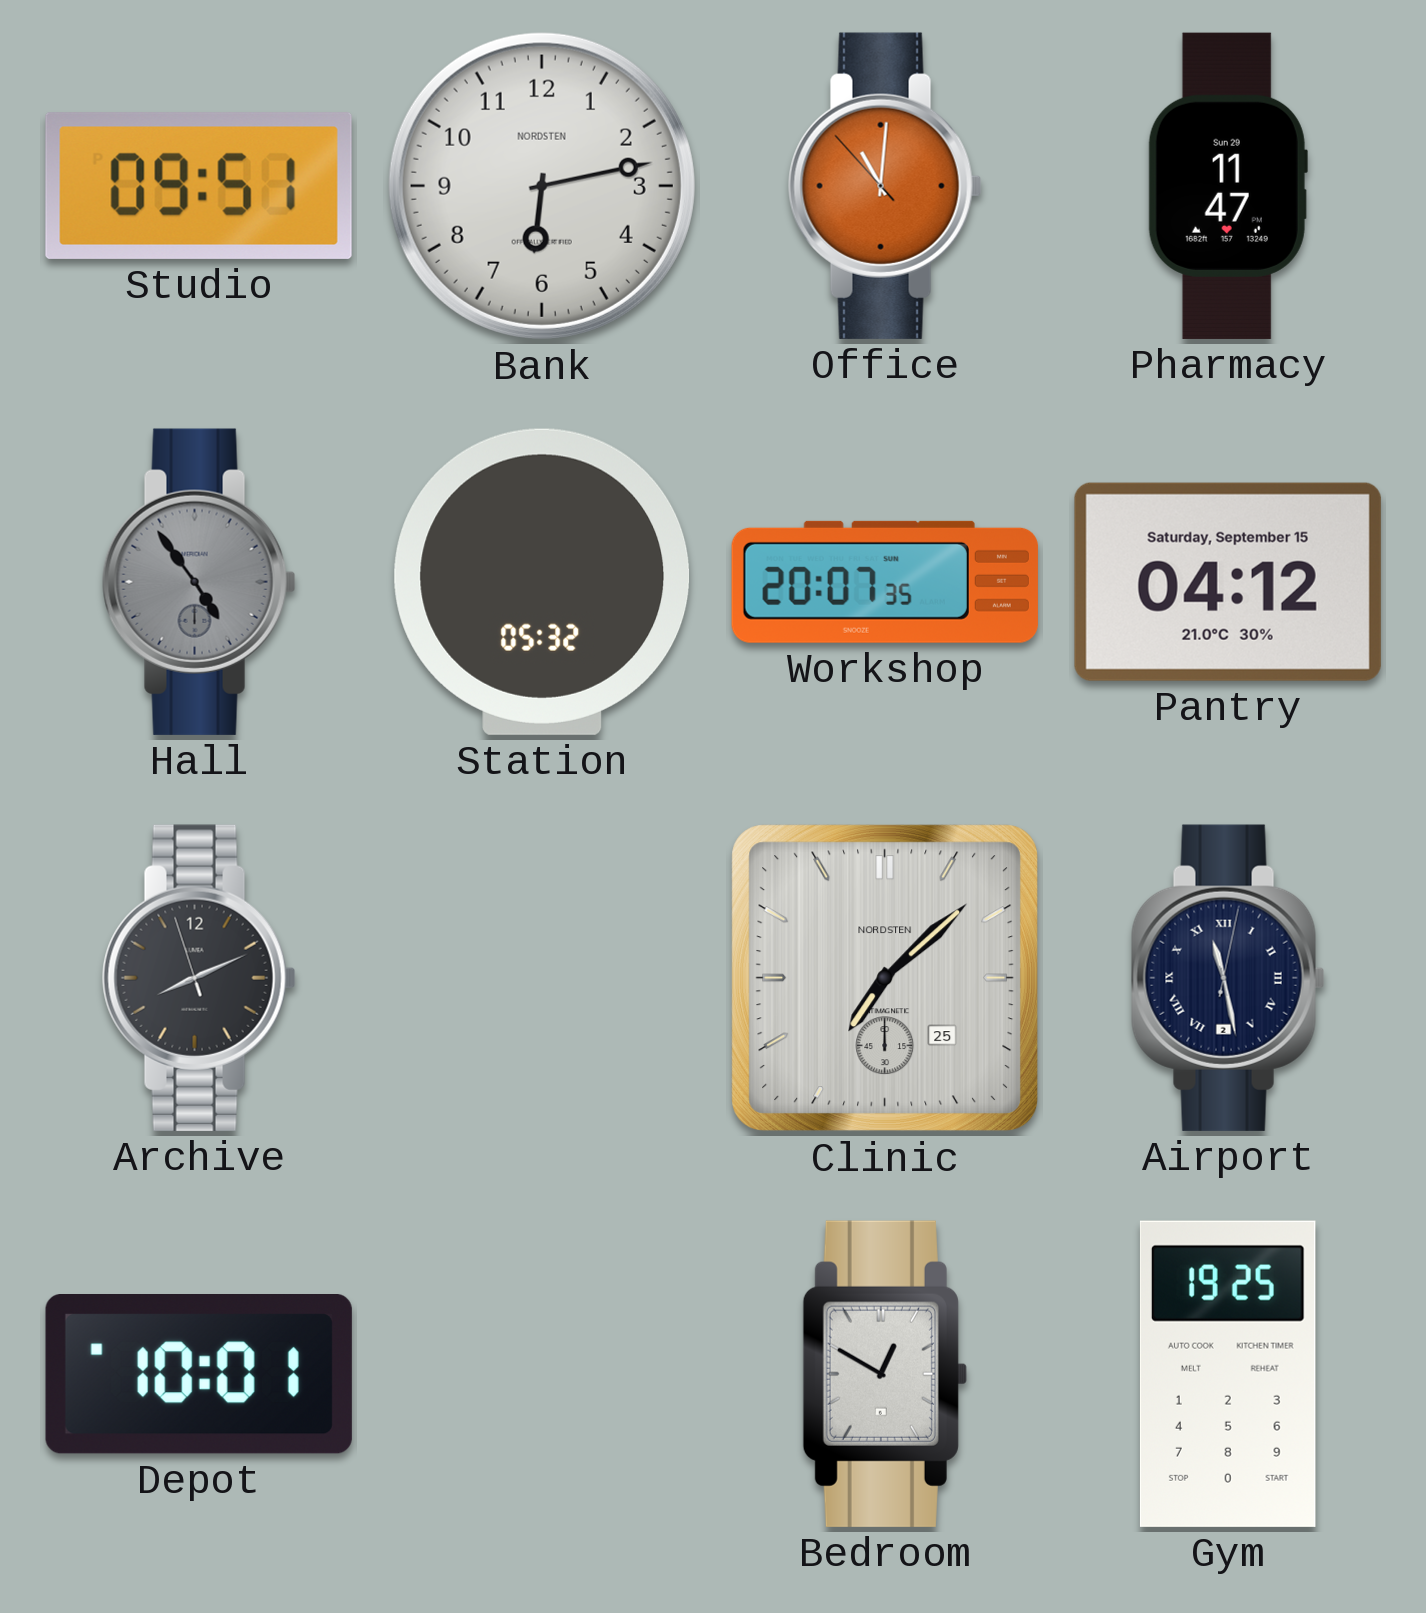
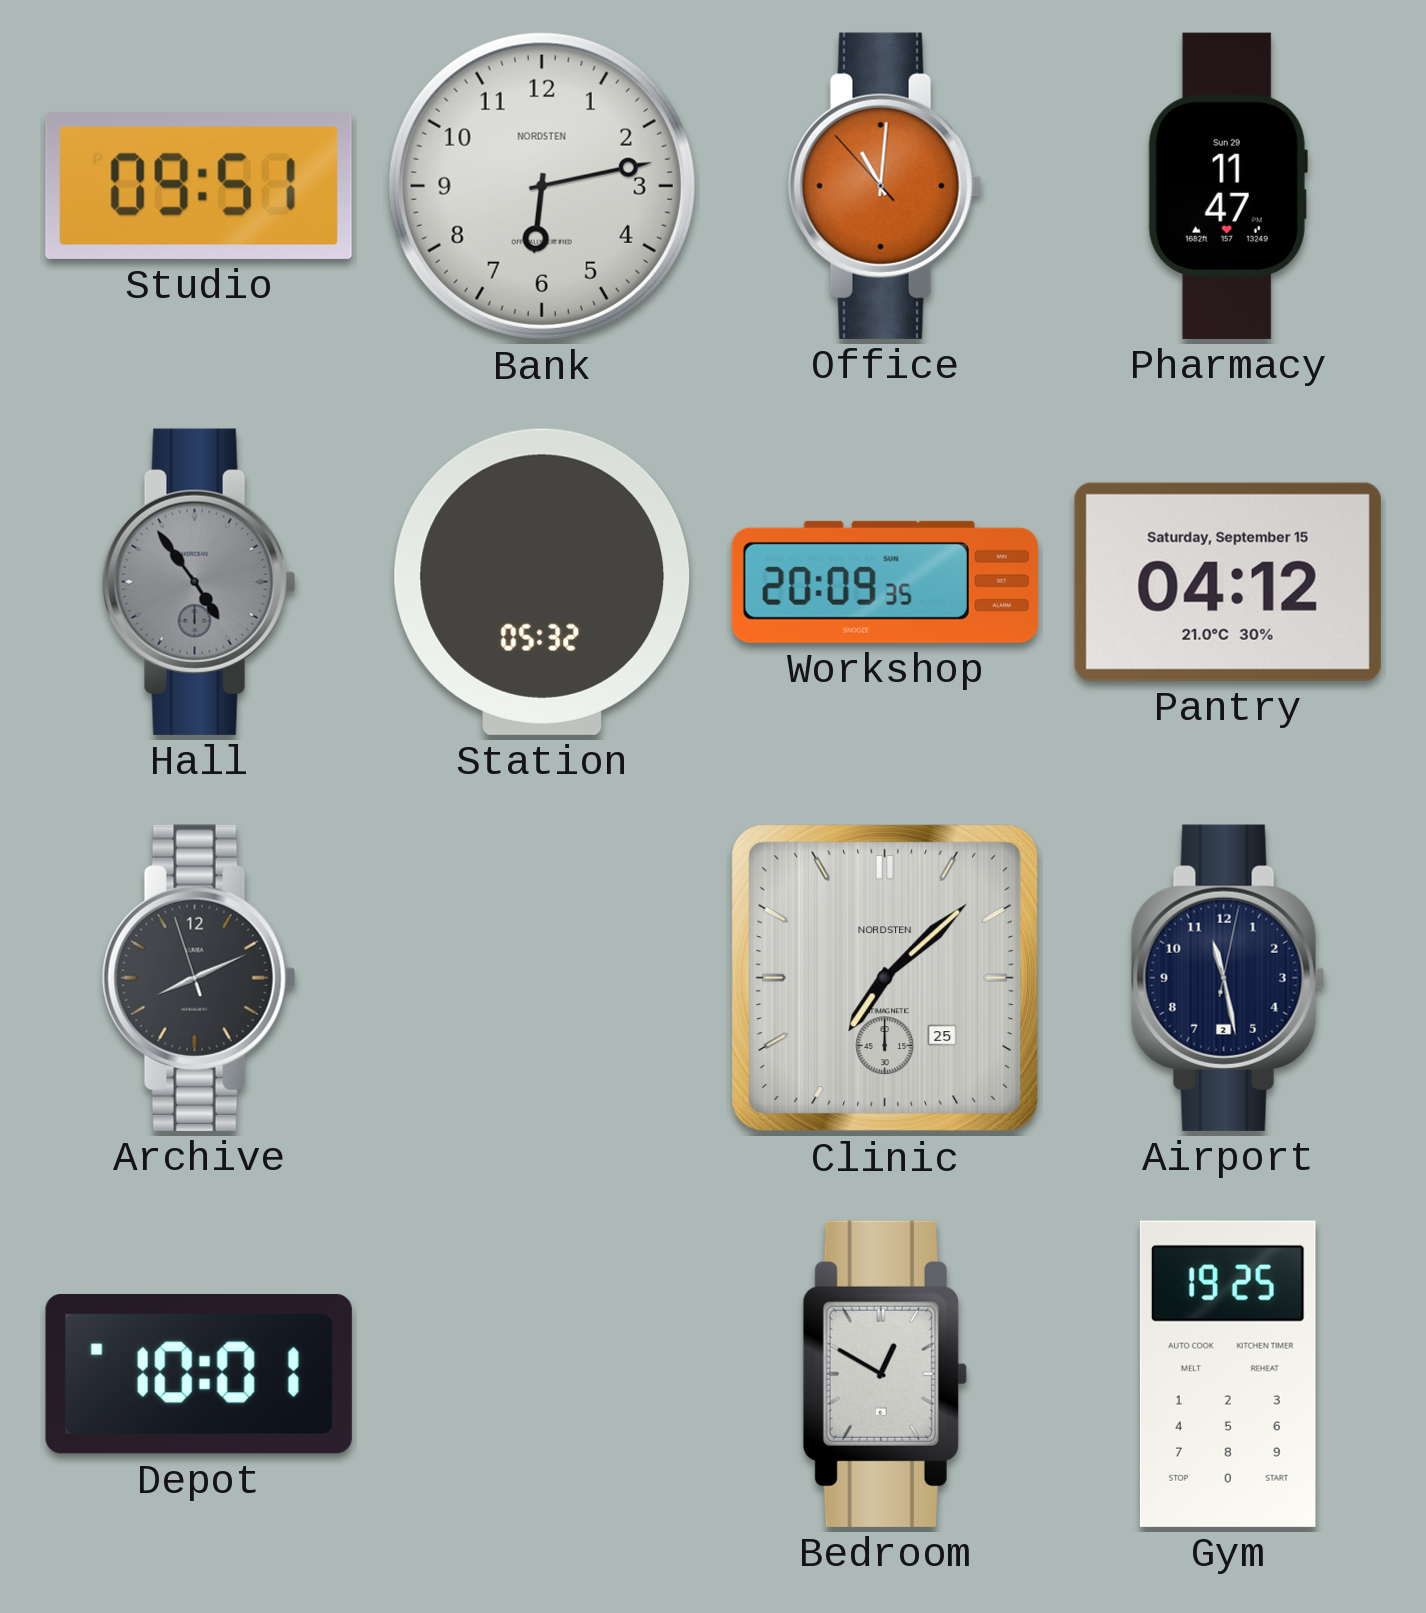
Workshop: 20:07 -> 20:09
Airport numerals: Roman -> Arabic
